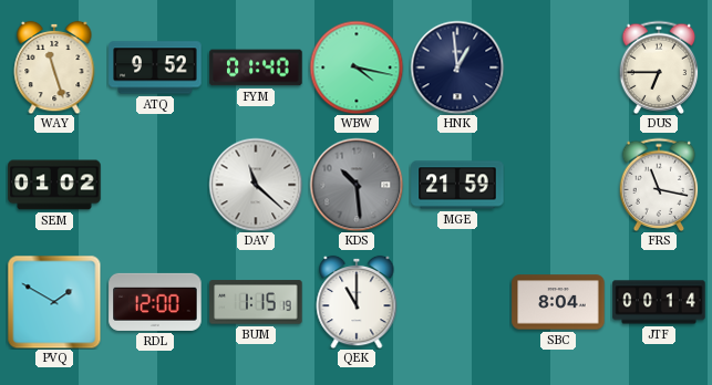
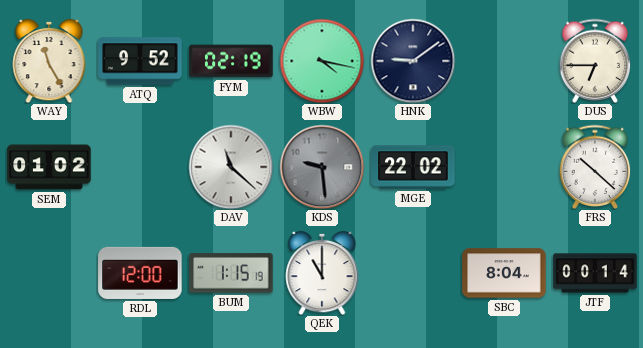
WAY: 11:27 -> 11:25
FYM: 01:40 -> 02:19
HNK: 12:59 -> 9:09
KDS: 10:29 -> 9:29
MGE: 21:59 -> 22:02
FRS: 11:17 -> 10:22
PVQ: 1:50 -> none
